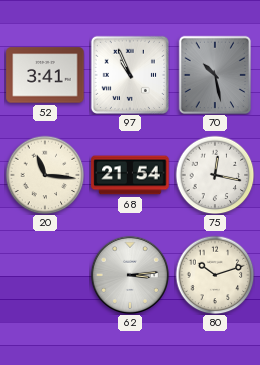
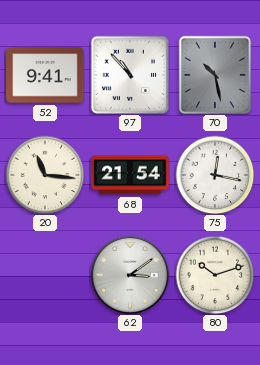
52: 3:41 -> 9:41
97: 10:56 -> 10:53
62: 3:14 -> 3:09
